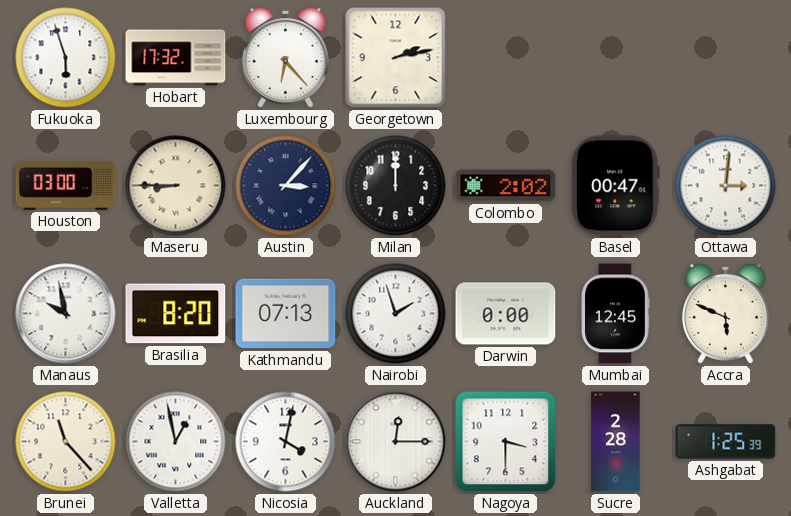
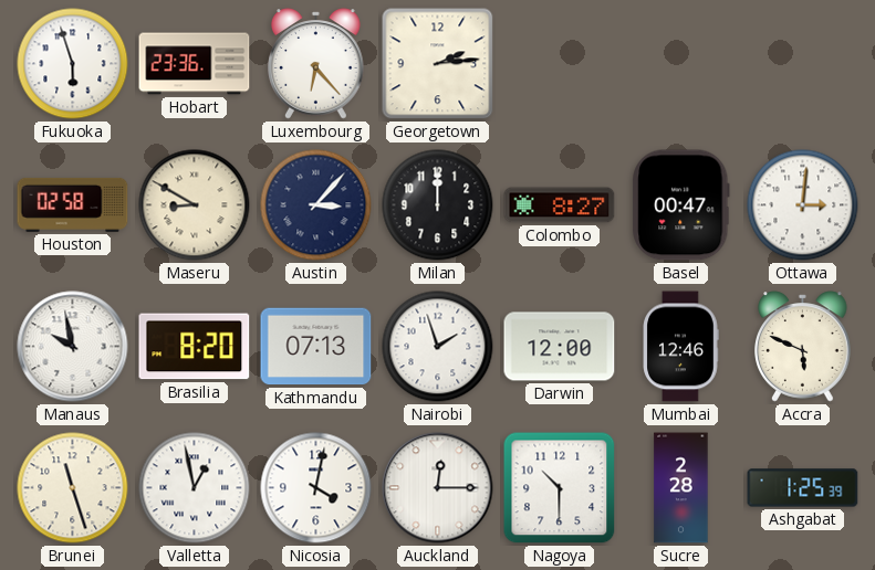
Hobart: 17:32 -> 23:36
Georgetown: 2:13 -> 2:14
Houston: 03:00 -> 02:58
Maseru: 8:45 -> 8:50
Colombo: 2:02 -> 8:27
Darwin: 0:00 -> 12:00
Mumbai: 12:45 -> 12:46
Brunei: 11:23 -> 11:27
Nagoya: 3:30 -> 10:30
